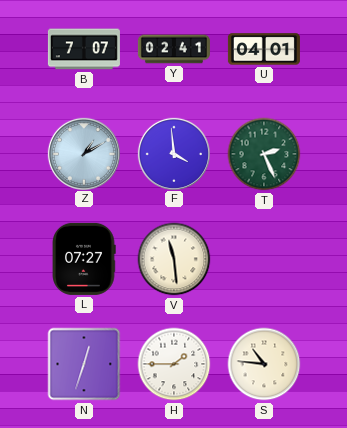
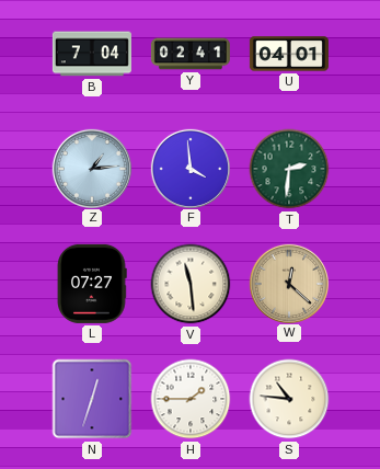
B: 7:07 -> 7:04
Z: 1:10 -> 1:14
T: 2:26 -> 2:31
W: none -> 12:22
